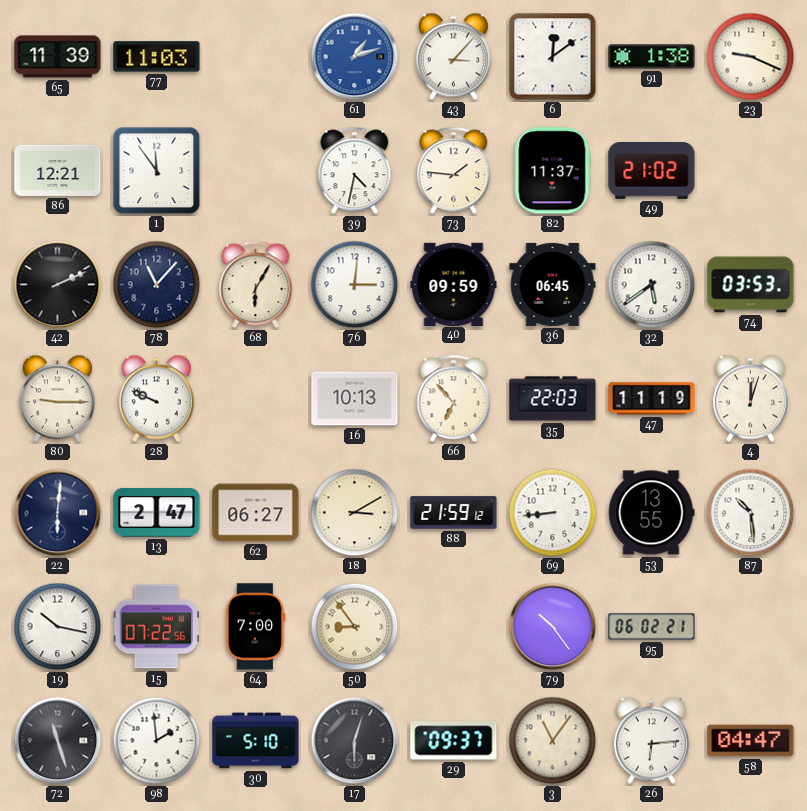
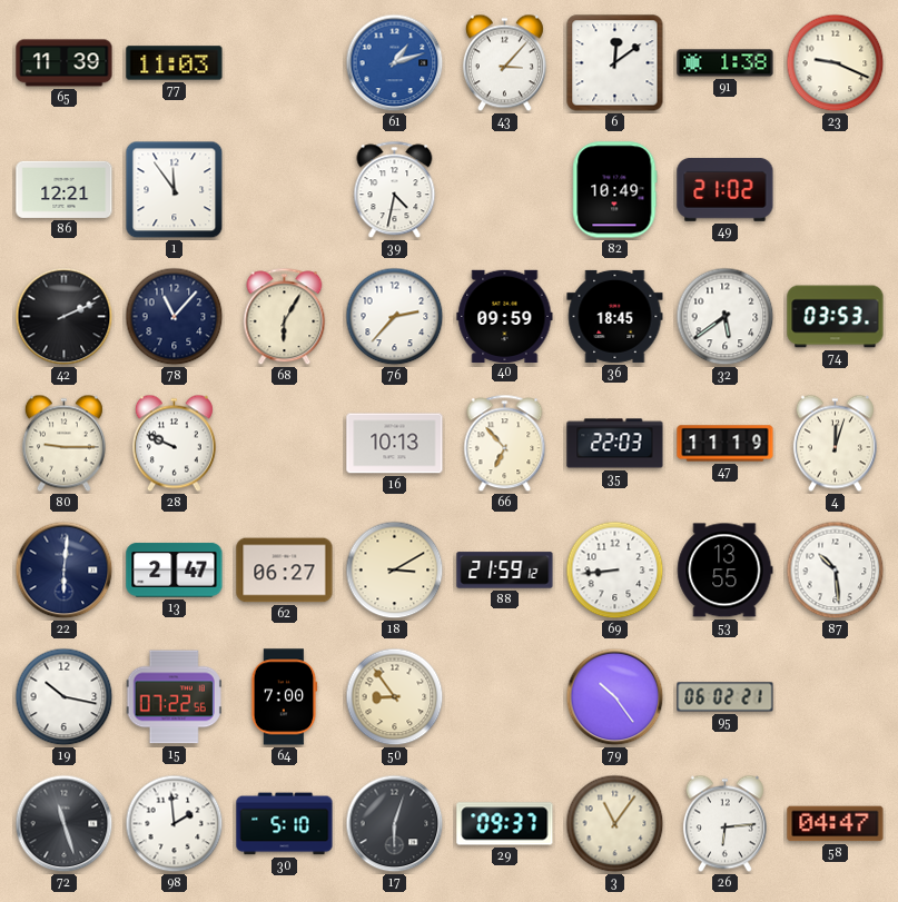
73: 1:46 -> none
82: 11:37 -> 10:49
76: 3:01 -> 2:37
36: 06:45 -> 18:45
